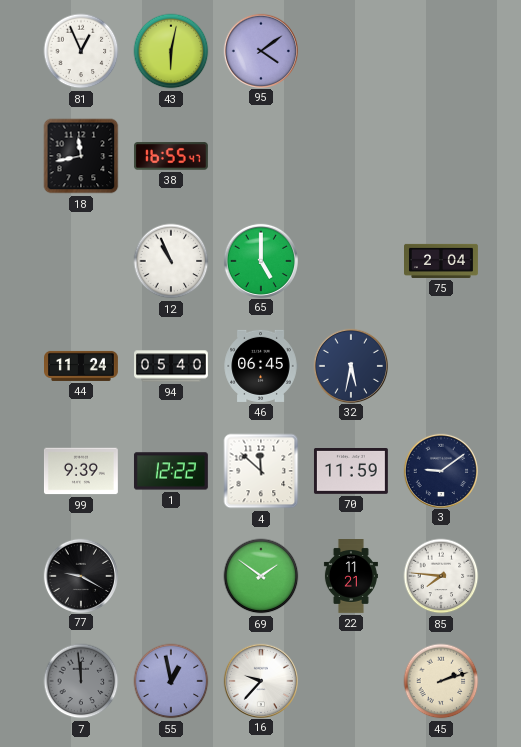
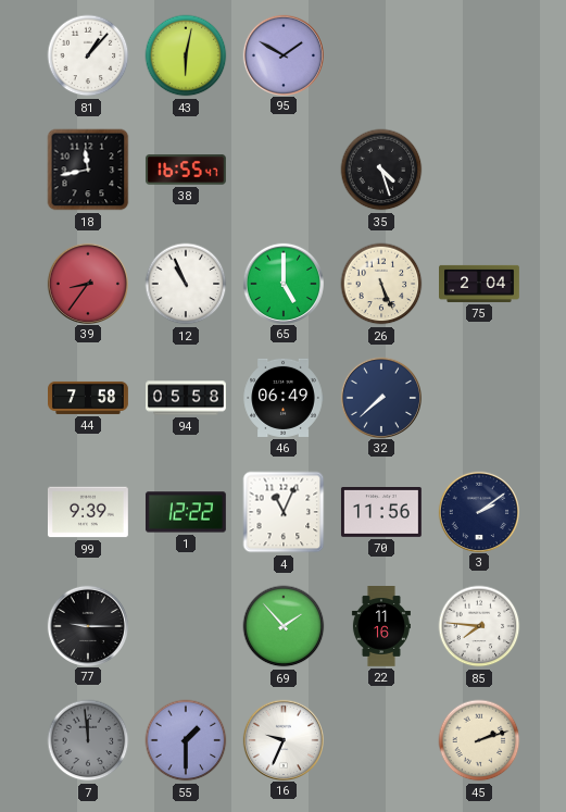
81: 12:56 -> 1:07
95: 4:09 -> 1:50
35: none -> 4:27
39: none -> 8:36
26: none -> 5:26
44: 11:24 -> 7:58
94: 05:40 -> 05:58
46: 06:45 -> 06:49
32: 5:32 -> 7:38
4: 11:52 -> 11:04
70: 11:59 -> 11:56
3: 9:09 -> 2:09
77: 9:20 -> 9:15
69: 1:51 -> 1:53
22: 11:21 -> 11:16
55: 12:58 -> 1:30
16: 9:37 -> 9:34
